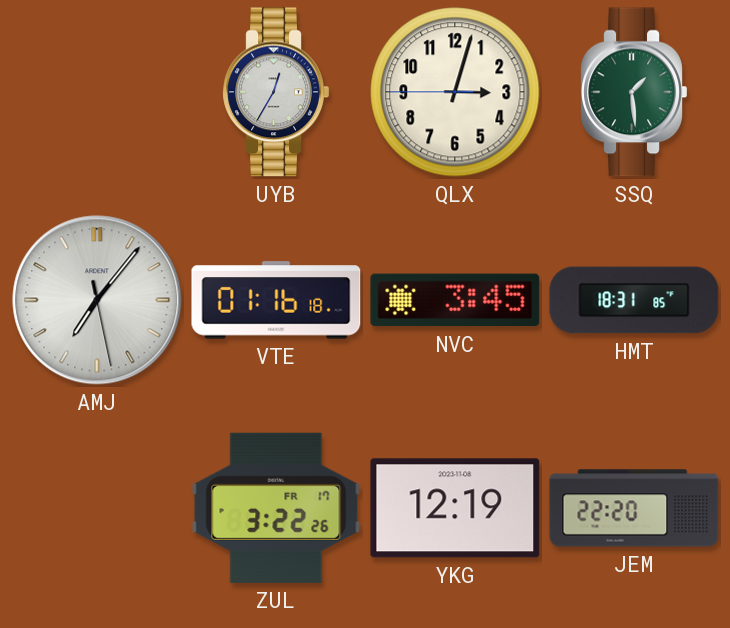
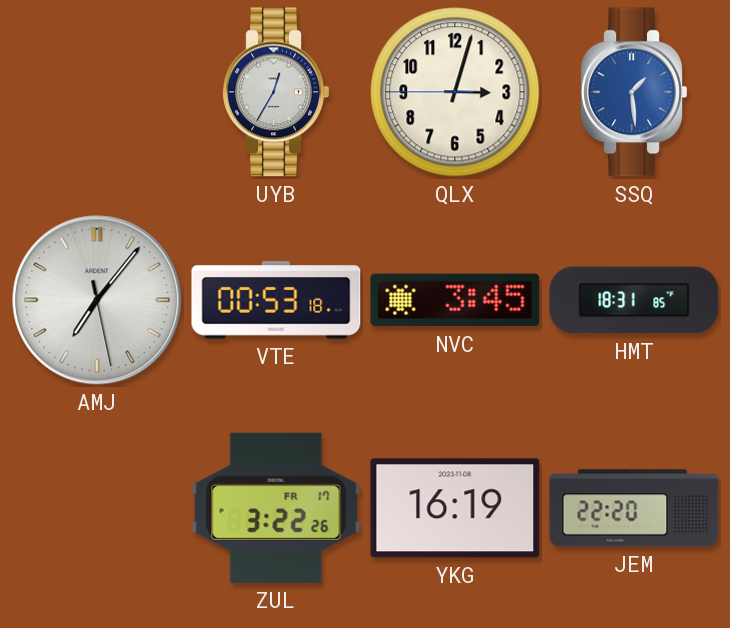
SSQ dial: green -> blue
VTE: 01:16 -> 00:53
YKG: 12:19 -> 16:19
